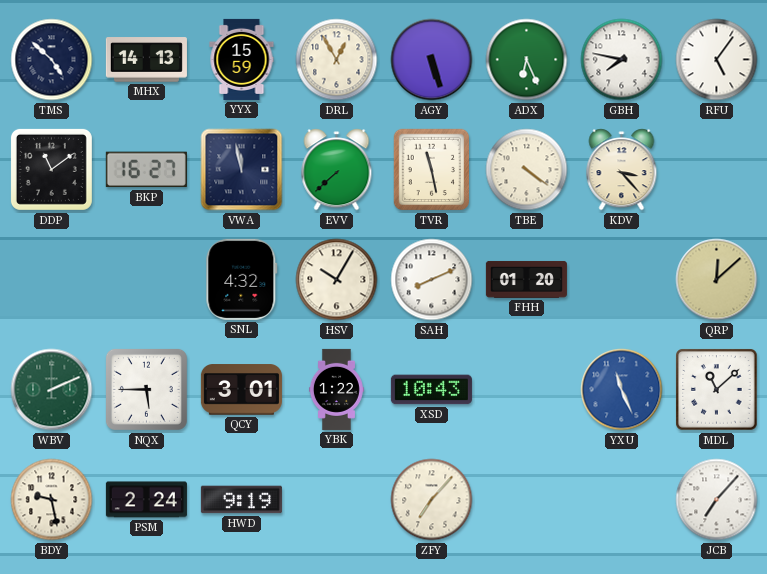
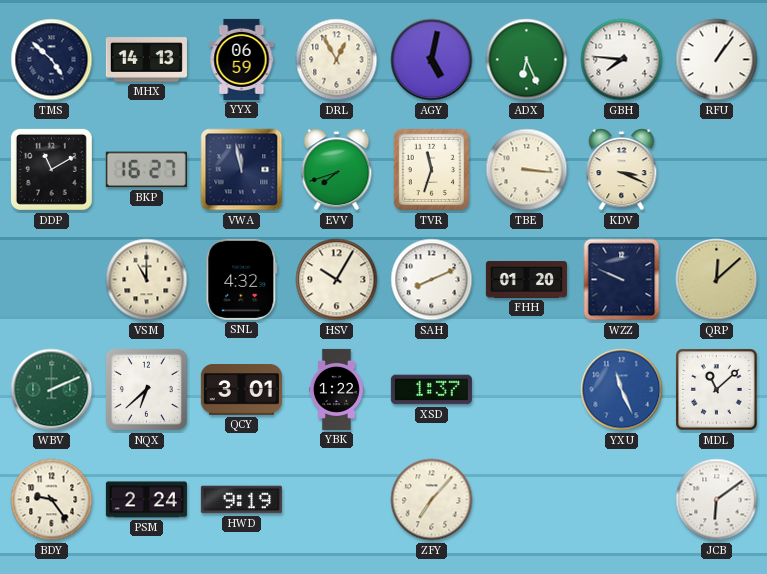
YYX: 15:59 -> 06:59
AGY: 5:27 -> 5:02
GBH: 7:47 -> 7:46
RFU: 5:06 -> 1:06
DDP: 11:09 -> 11:10
EVV: 7:38 -> 7:42
TVR: 11:28 -> 11:33
TBE: 4:21 -> 3:16
KDV: 3:23 -> 3:19
VSM: none -> 11:00
WZZ: none -> 9:49
NQX: 5:45 -> 6:38
XSD: 10:43 -> 1:37
BDY: 9:28 -> 9:24
JCB: 7:07 -> 6:09
